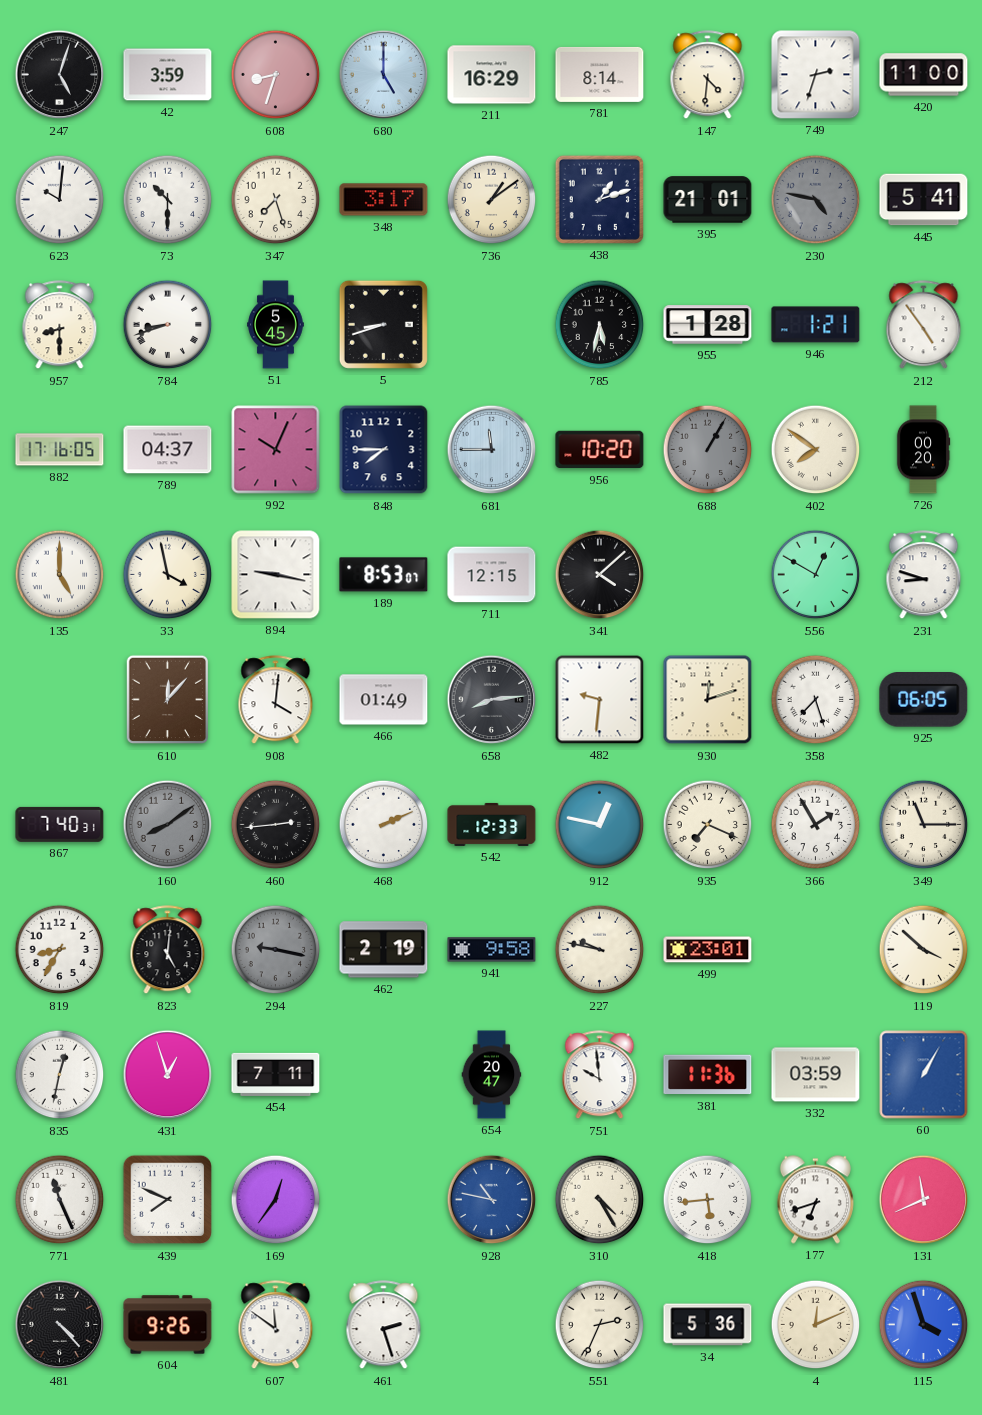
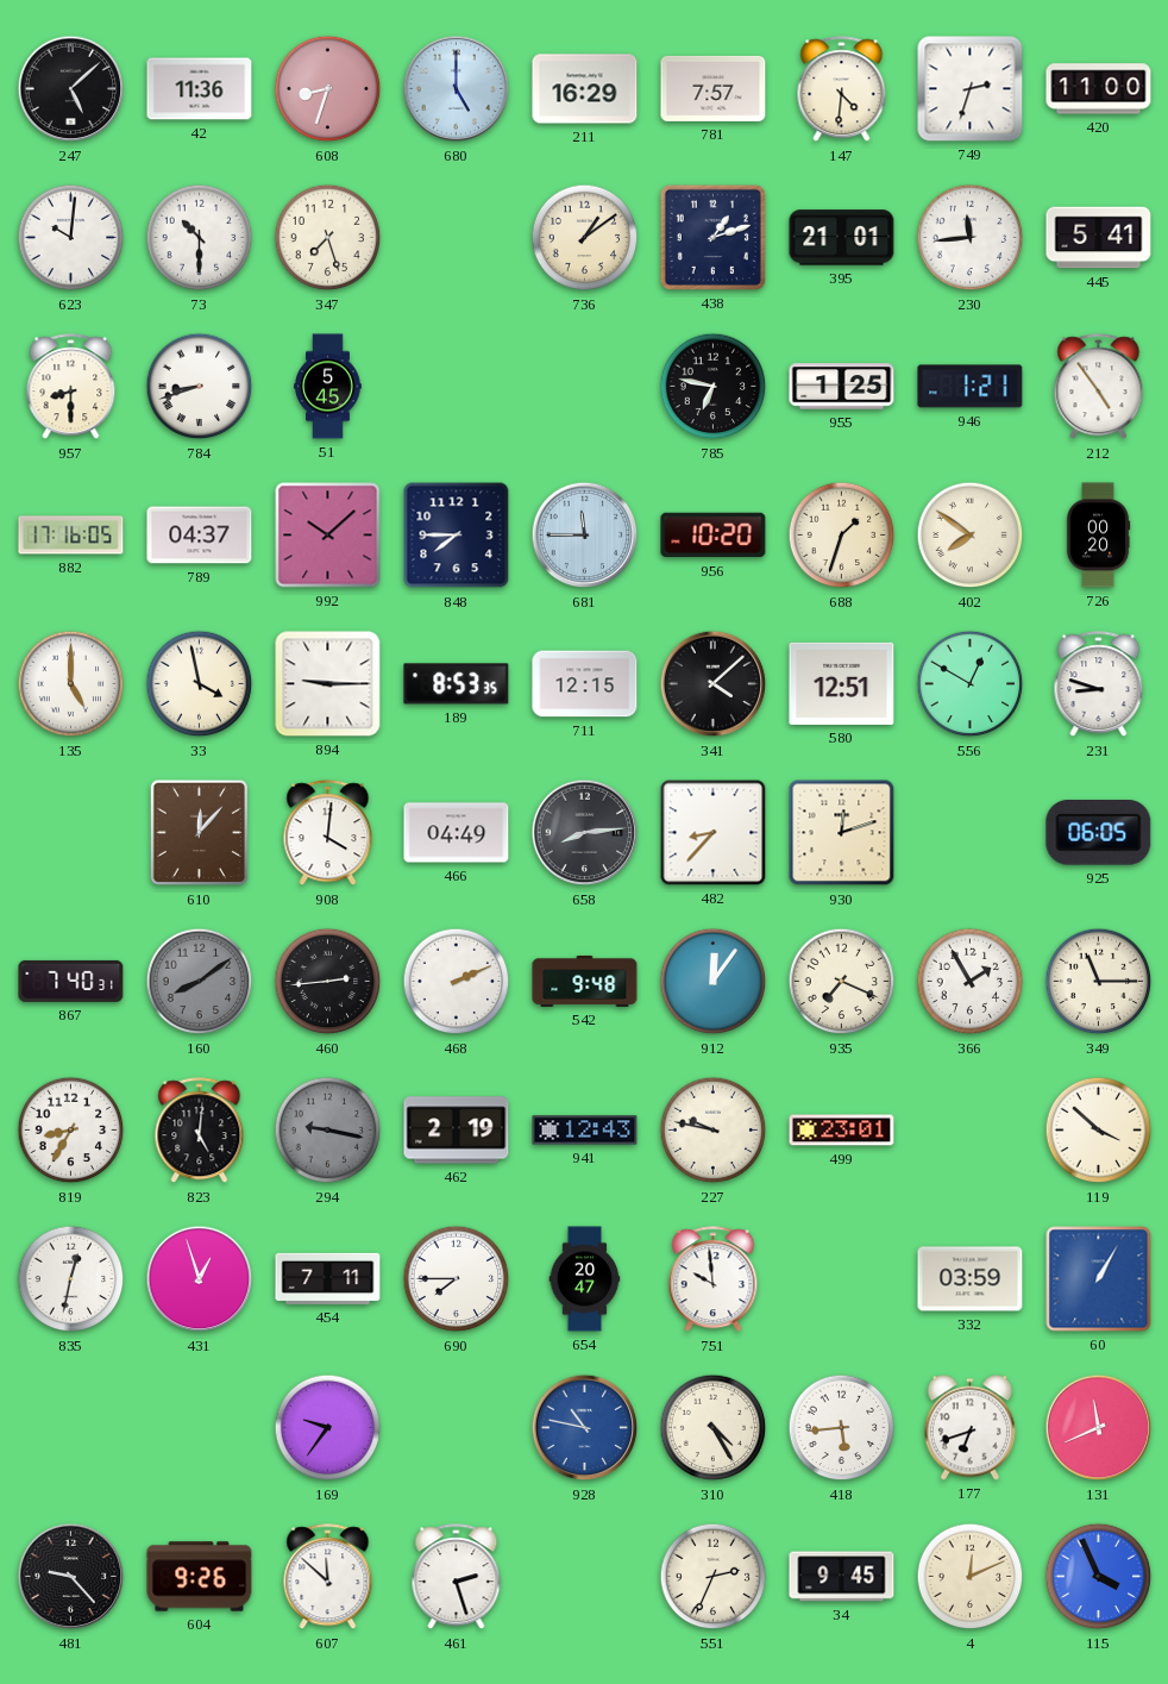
247: 5:03 -> 5:08
42: 3:59 -> 11:36
781: 8:14 -> 7:57
348: 3:17 -> none
230: 4:47 -> 11:44
230 dial: grey -> white
5: 8:42 -> none
785: 5:32 -> 6:47
955: 1:28 -> 1:25
992: 10:04 -> 10:08
688: 1:05 -> 1:33
688 dial: grey -> cream
894: 9:17 -> 9:15
189: 8:53:07 -> 8:53:35
580: none -> 12:51
466: 01:49 -> 04:49
482: 9:31 -> 8:37
358: 7:27 -> none
542: 12:33 -> 9:48
912: 12:47 -> 12:06
941: 9:58 -> 12:43
690: none -> 7:45
381: 11:36 -> none
771: 11:26 -> none
439: 7:49 -> none
169: 12:36 -> 9:36
481: 4:23 -> 9:23
607: 11:51 -> 11:52
34: 5:36 -> 9:45
115: 3:57 -> 3:56
